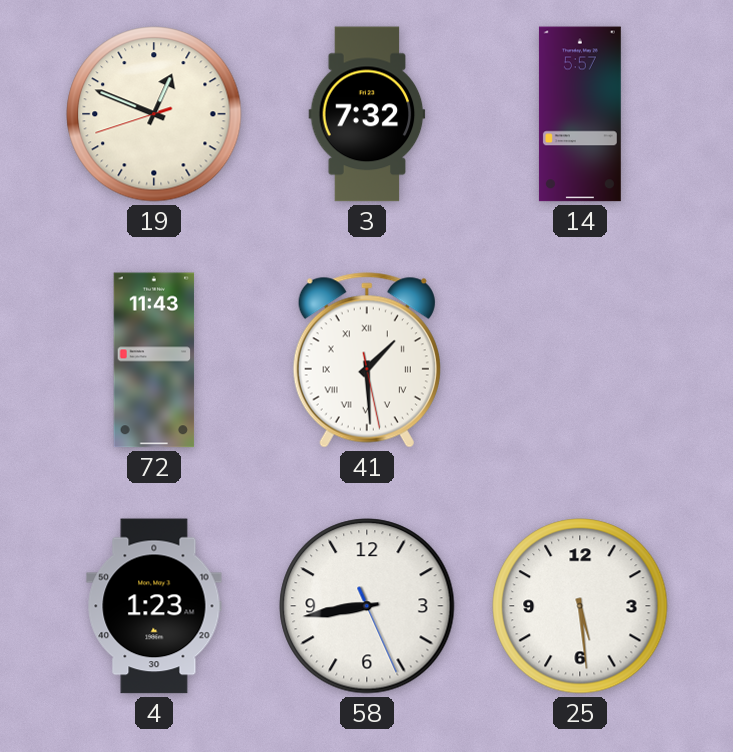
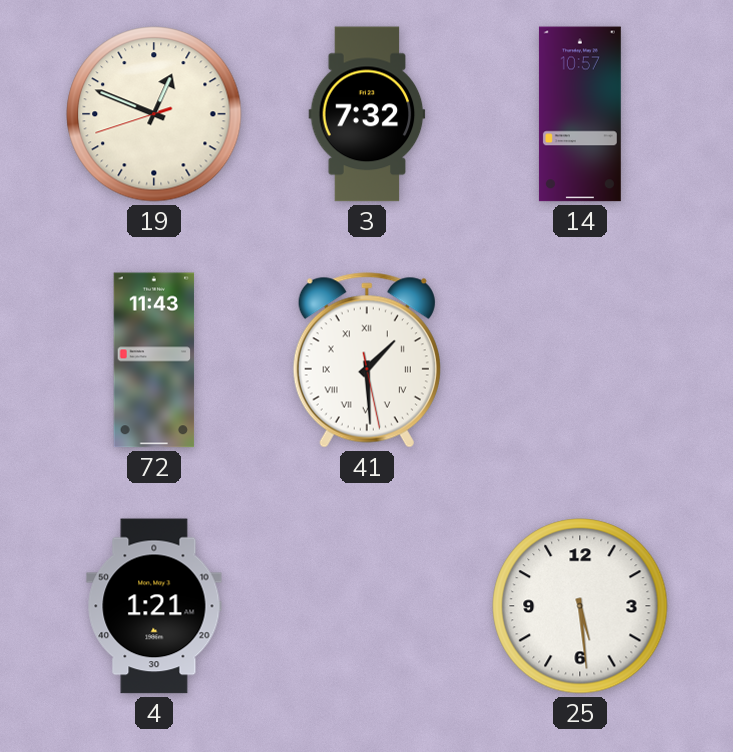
14: 5:57 -> 10:57
4: 1:23 -> 1:21
58: 8:43 -> none
